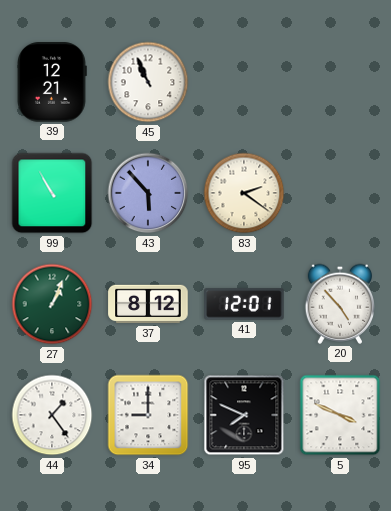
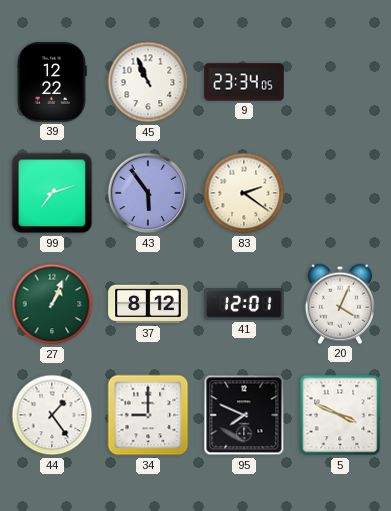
39: 12:21 -> 12:22
9: none -> 23:34
99: 10:55 -> 7:12
43: 5:53 -> 5:54
20: 4:53 -> 4:04
